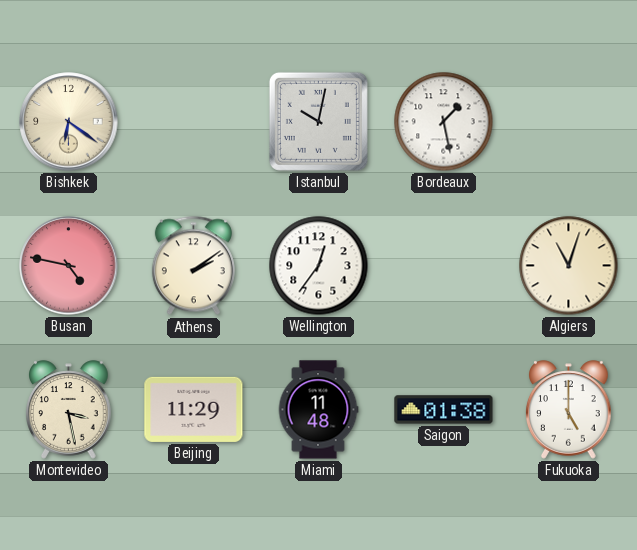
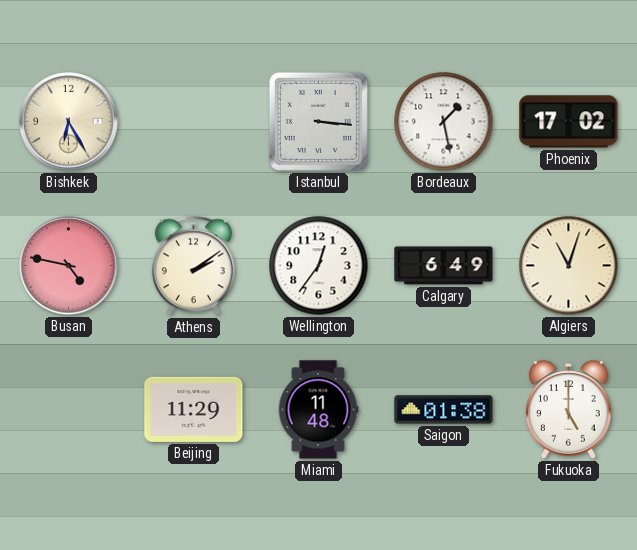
Bishkek: 6:21 -> 6:25
Istanbul: 10:02 -> 3:16
Phoenix: none -> 17:02
Calgary: none -> 6:49
Montevideo: 3:28 -> none
